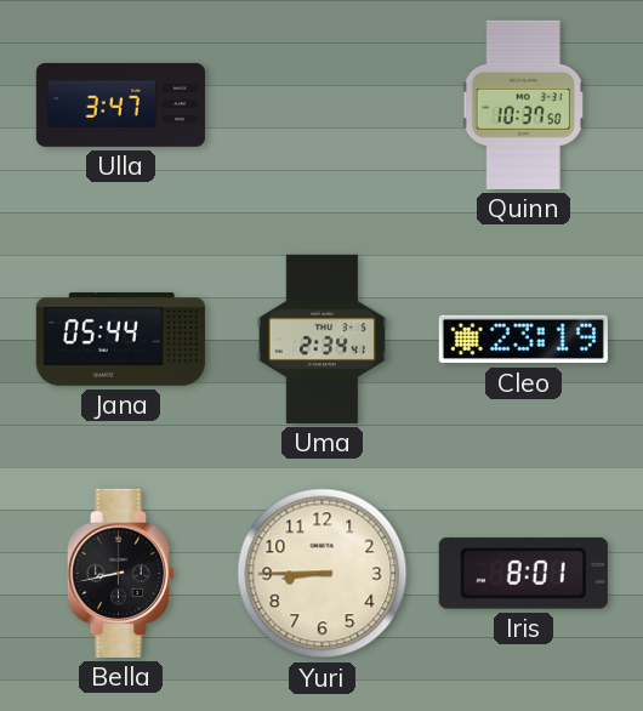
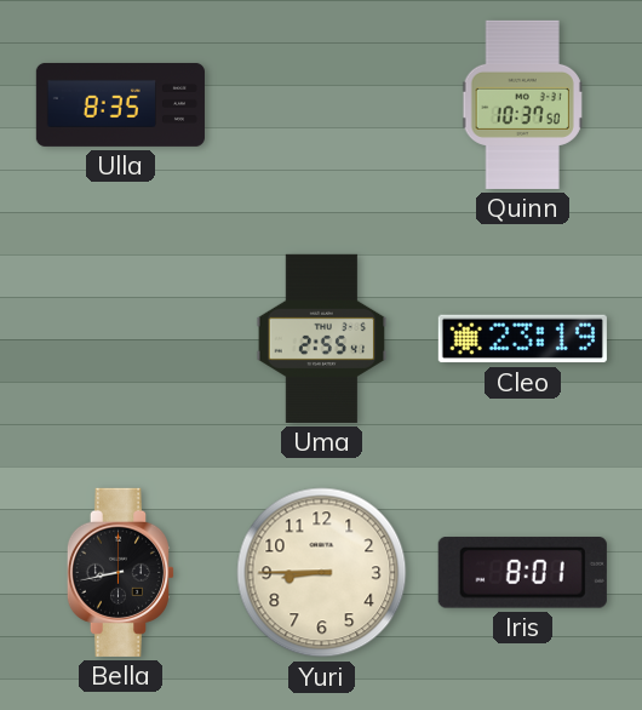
Ulla: 3:47 -> 8:35
Jana: 05:44 -> none
Uma: 2:34 -> 2:55
